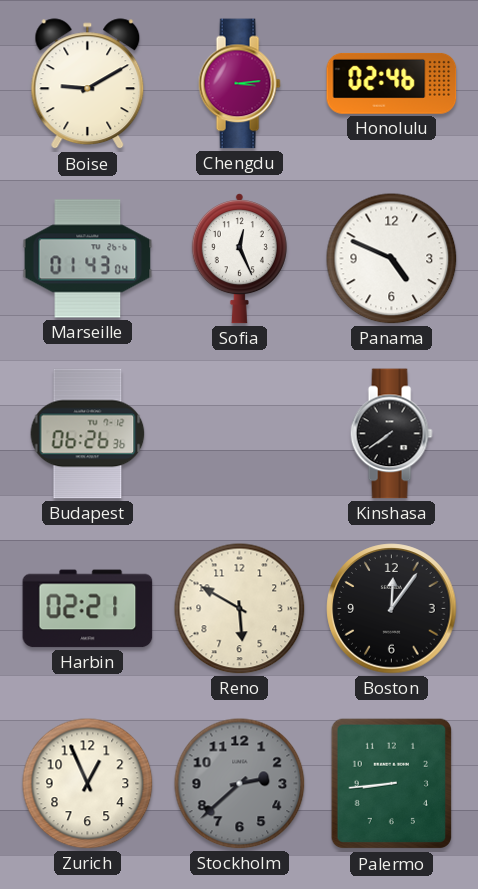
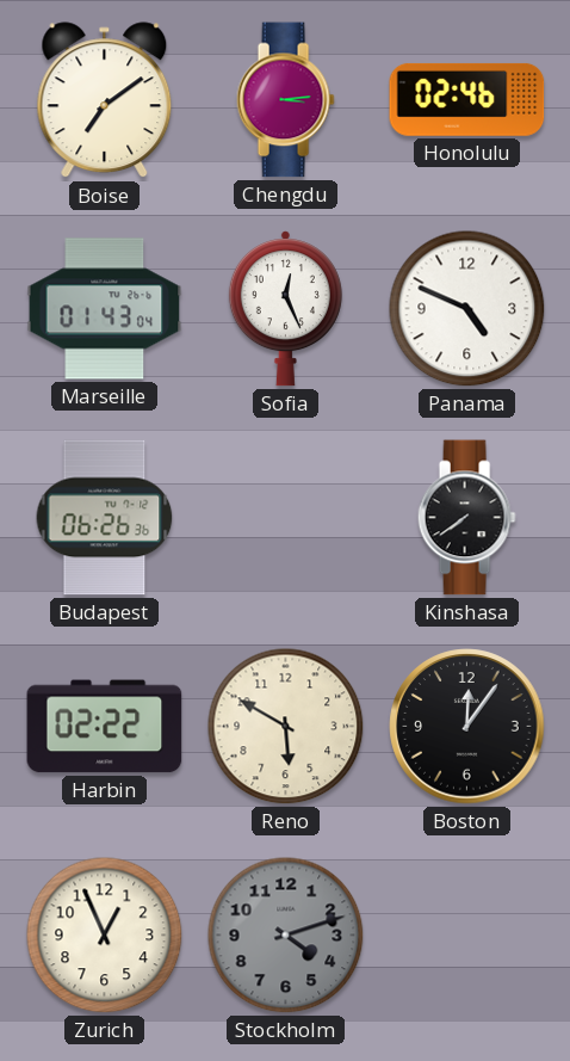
Boise: 9:10 -> 7:09
Harbin: 02:21 -> 02:22
Stockholm: 2:38 -> 4:12
Palermo: 8:44 -> none
